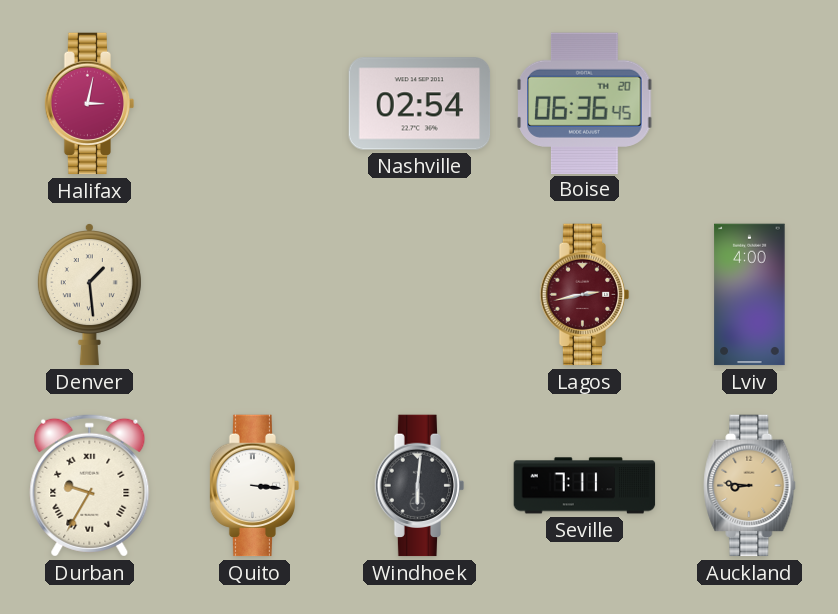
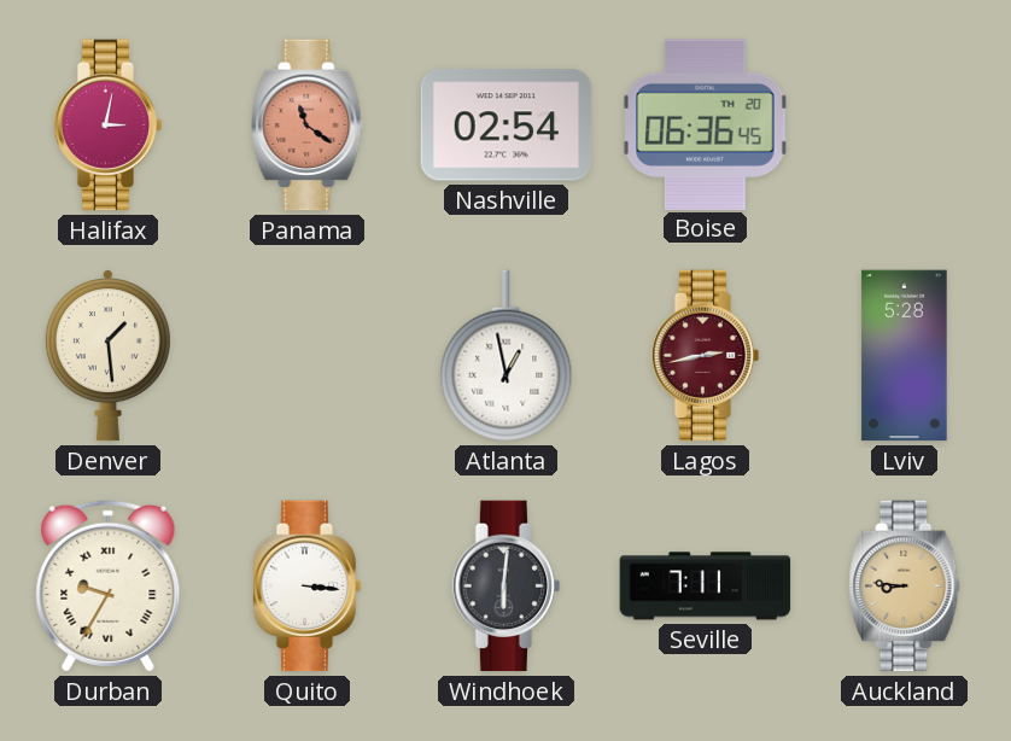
Panama: none -> 11:21
Atlanta: none -> 12:58
Lviv: 4:00 -> 5:28
